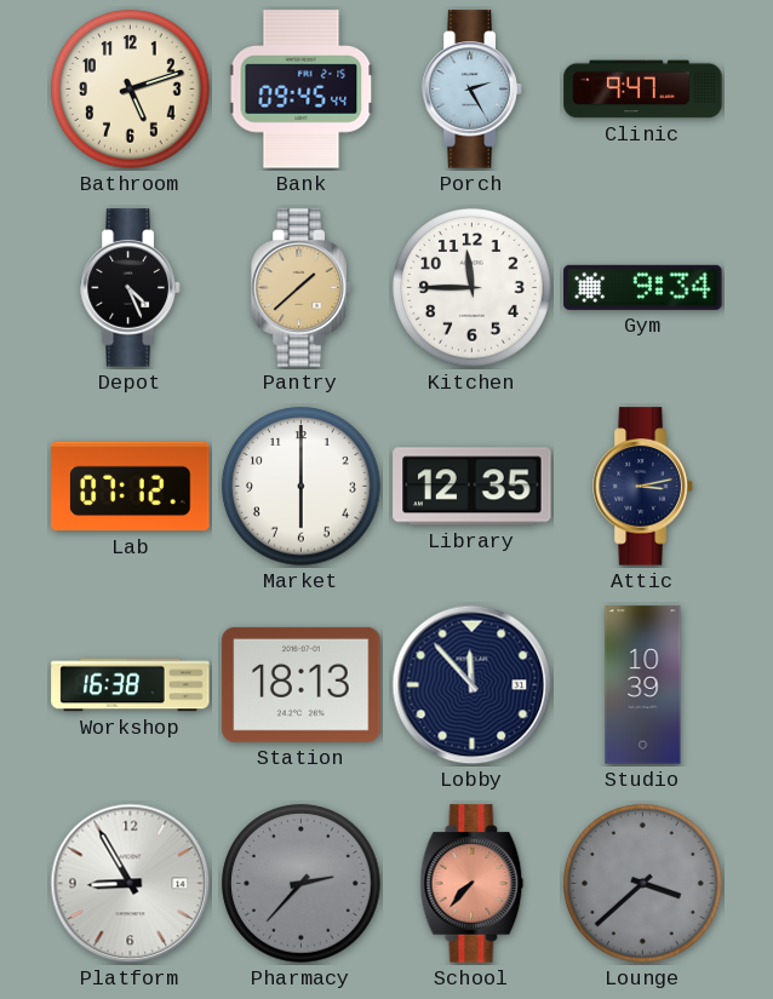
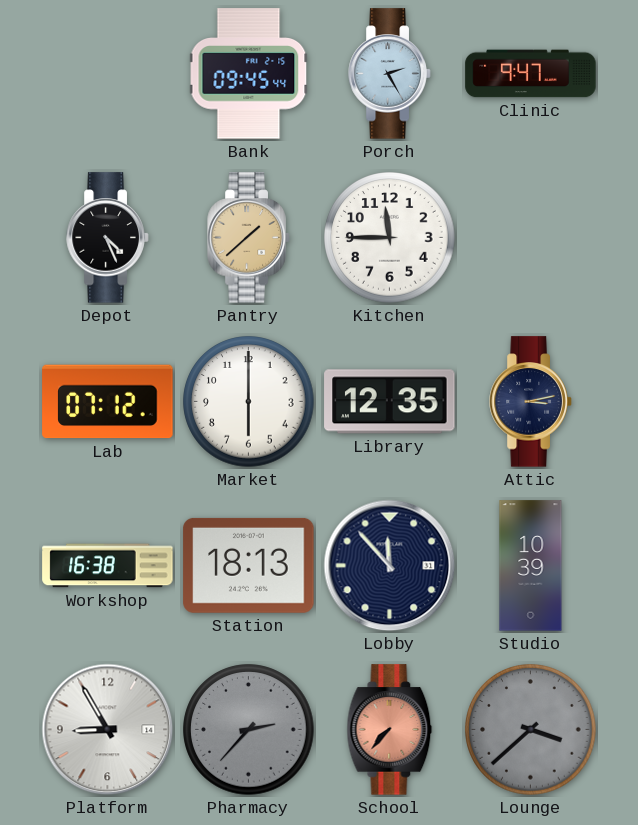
Bathroom: 5:12 -> none
Gym: 9:34 -> none
